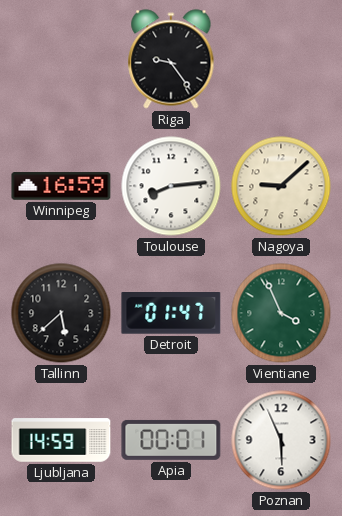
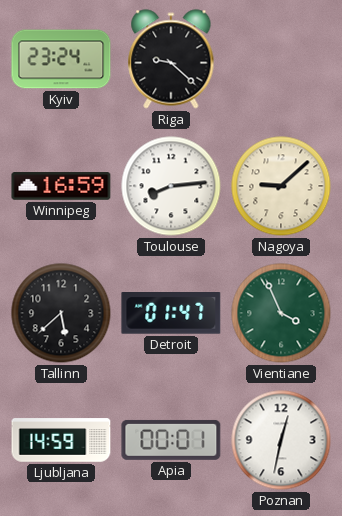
Kyiv: none -> 23:24
Riga: 9:24 -> 9:22
Poznan: 5:56 -> 12:32
